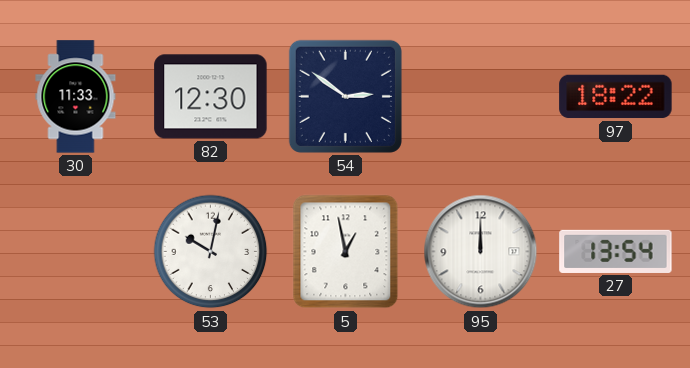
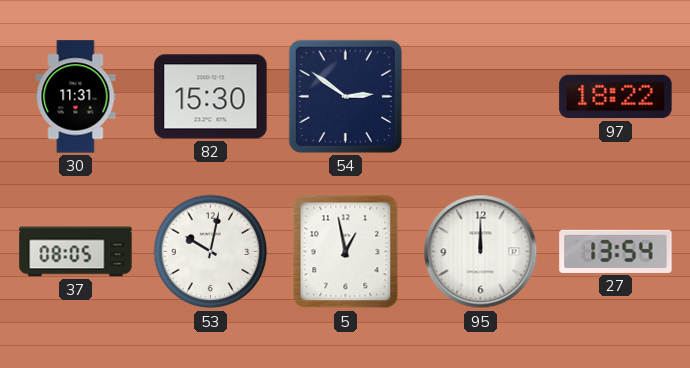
30: 11:33 -> 11:31
82: 12:30 -> 15:30
37: none -> 08:05
